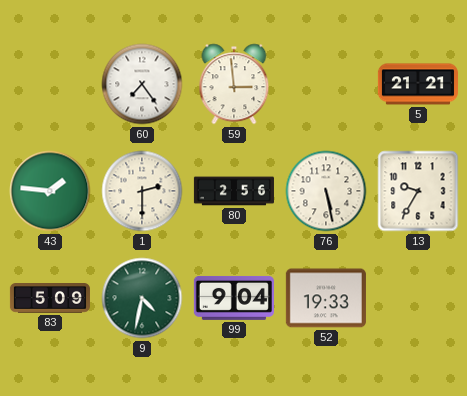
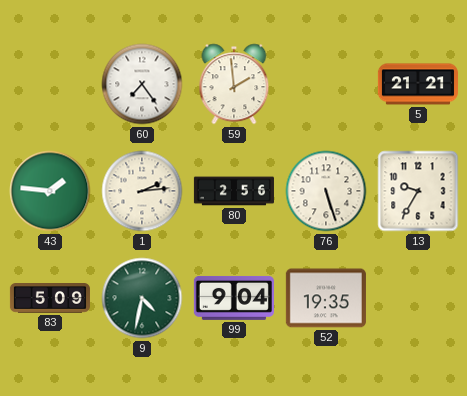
59: 2:59 -> 1:59
1: 2:30 -> 2:14
76: 5:28 -> 5:27
52: 19:33 -> 19:35
